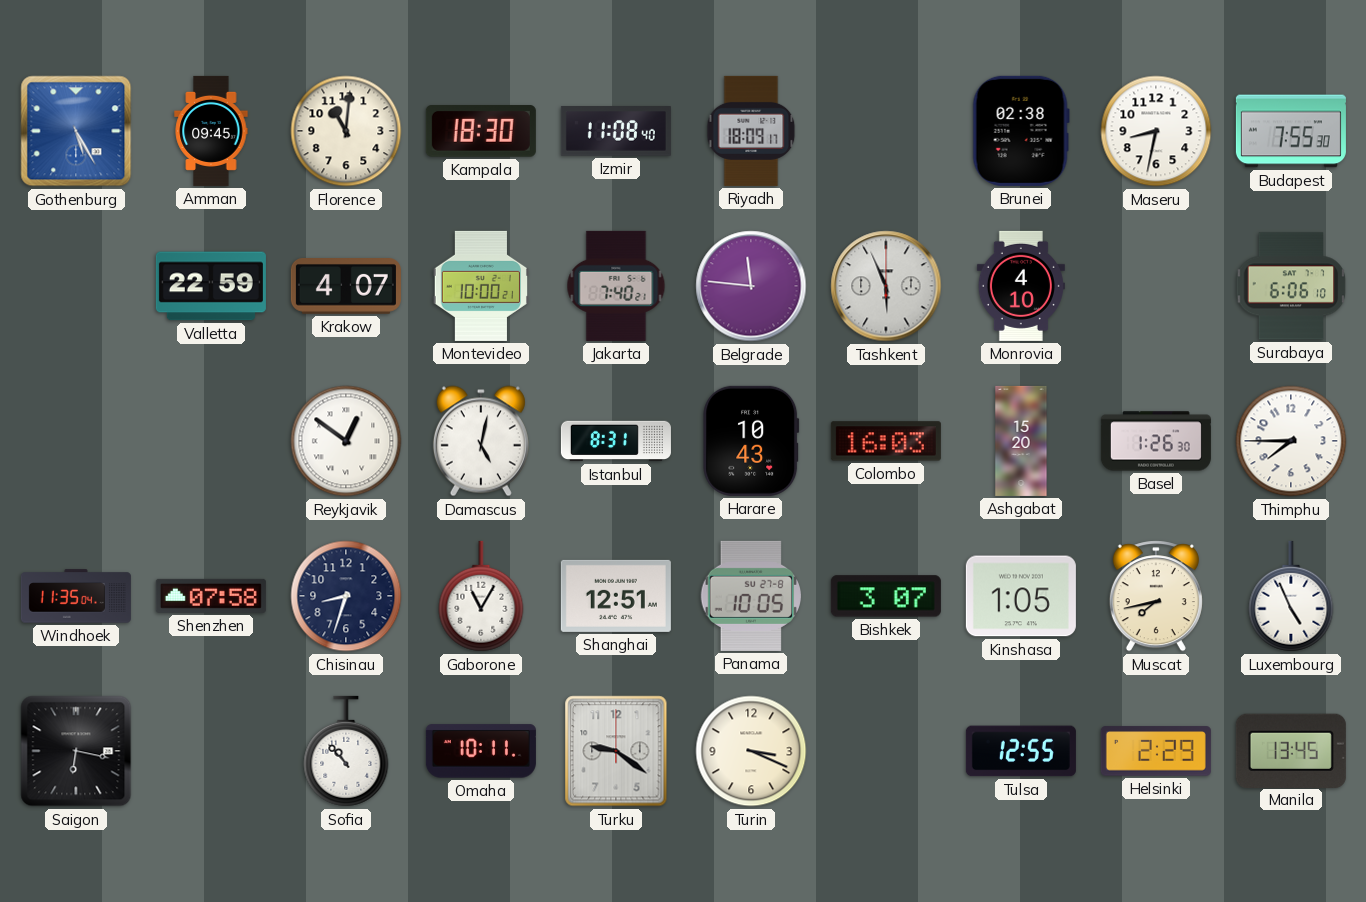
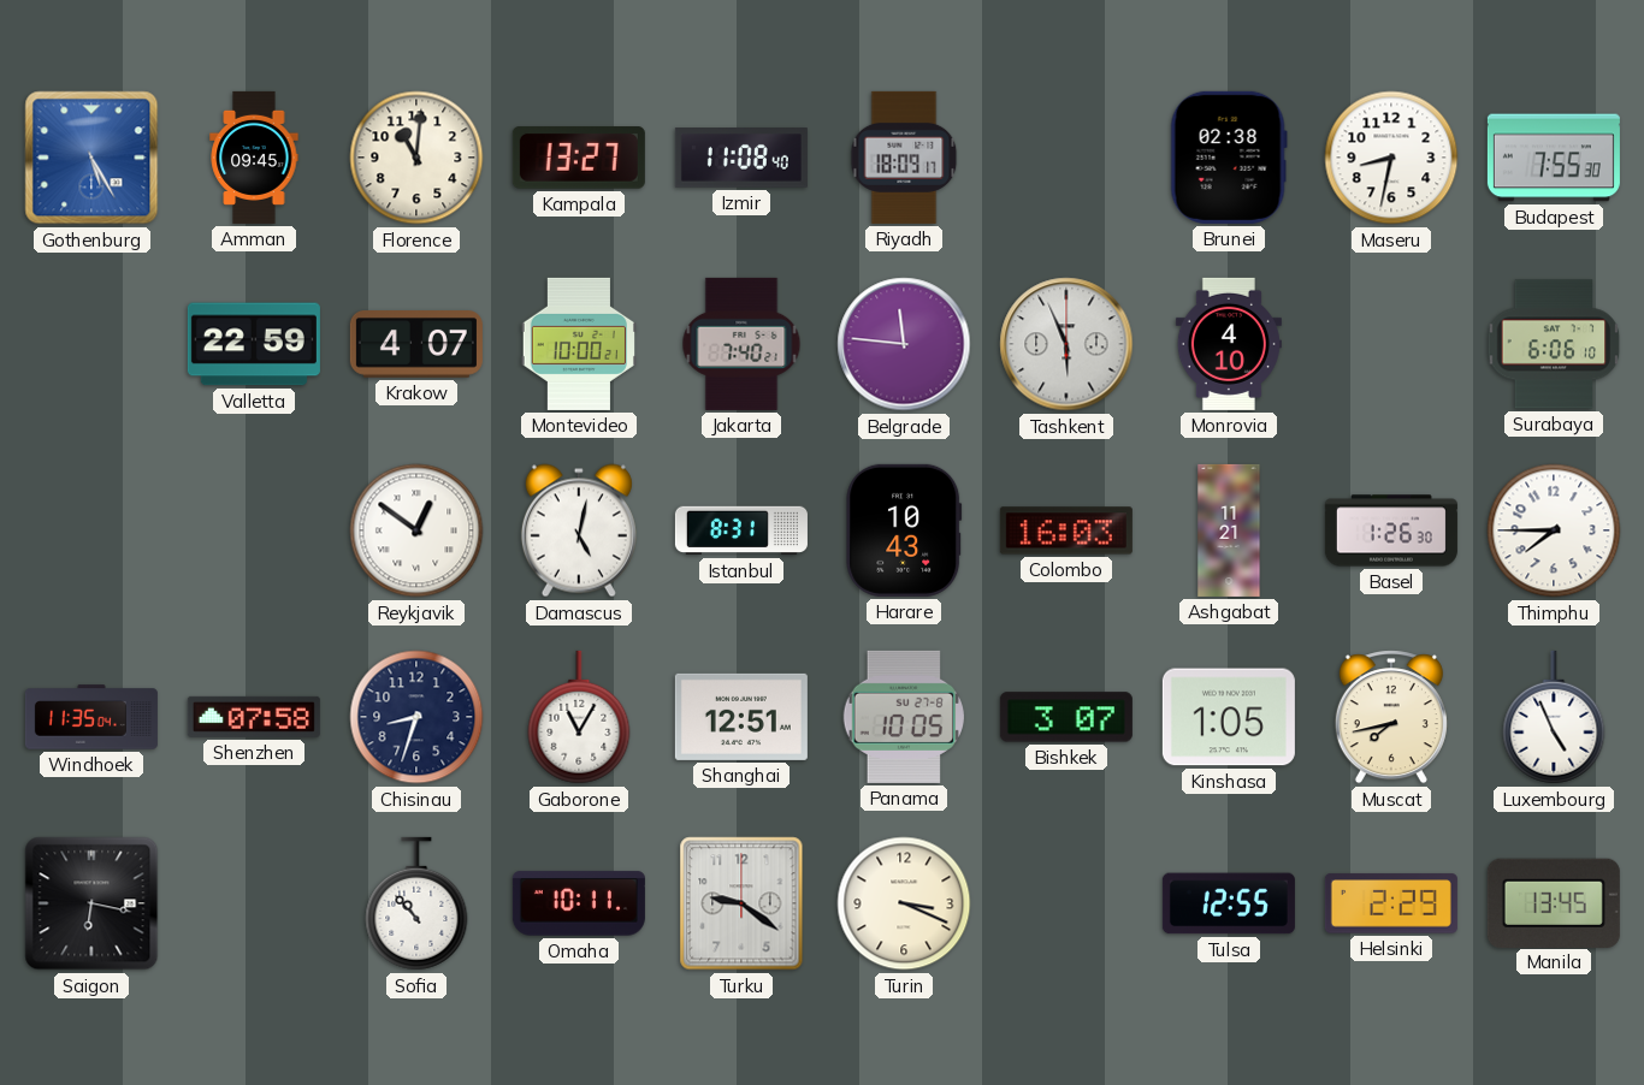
Kampala: 18:30 -> 13:27
Ashgabat: 15:20 -> 11:21
